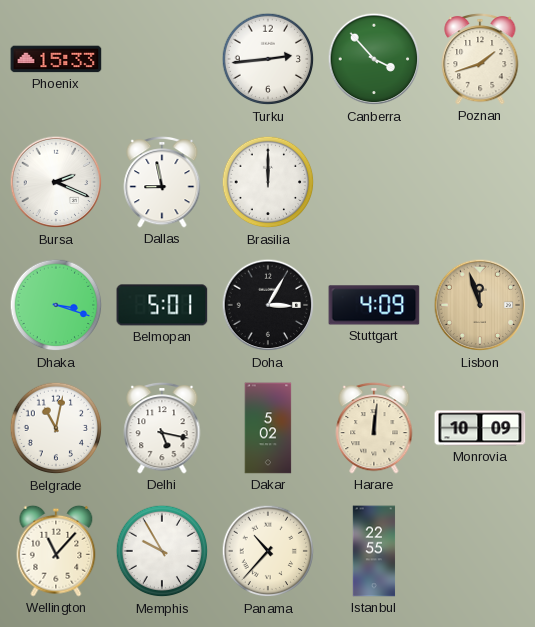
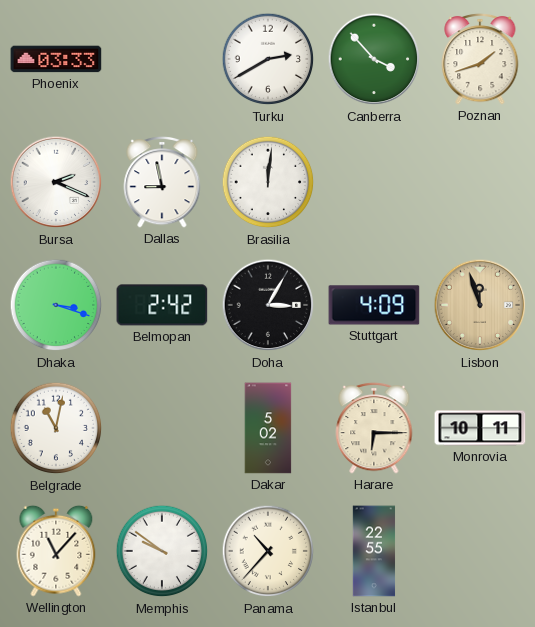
Phoenix: 15:33 -> 03:33
Turku: 2:44 -> 2:40
Brasilia: 12:00 -> 12:01
Belmopan: 5:01 -> 2:42
Delhi: 5:17 -> none
Harare: 12:01 -> 6:15
Monrovia: 10:09 -> 10:11
Memphis: 9:55 -> 9:51
